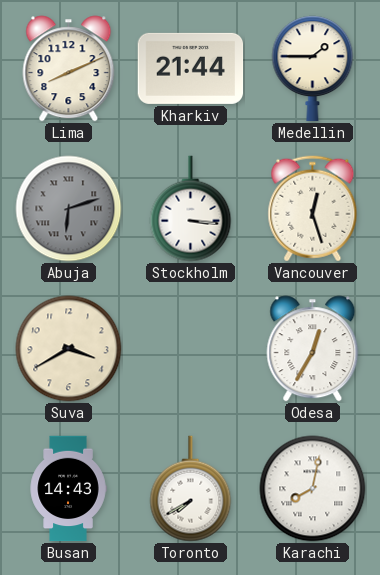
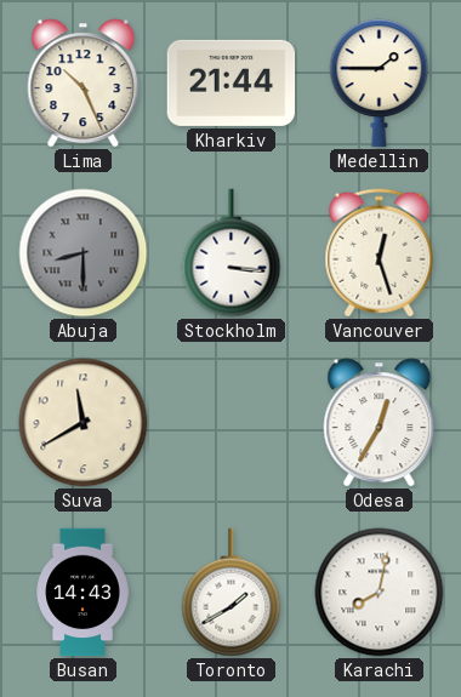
Lima: 8:11 -> 10:26
Abuja: 6:12 -> 8:30
Suva: 3:40 -> 11:40
Toronto: 7:40 -> 1:40
